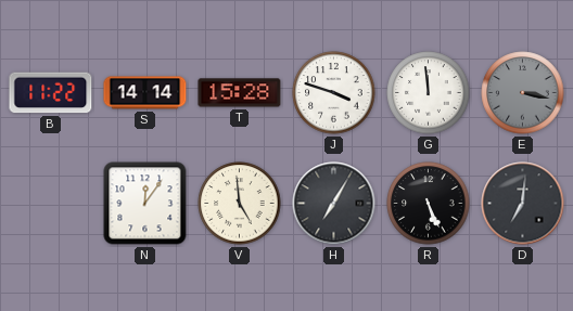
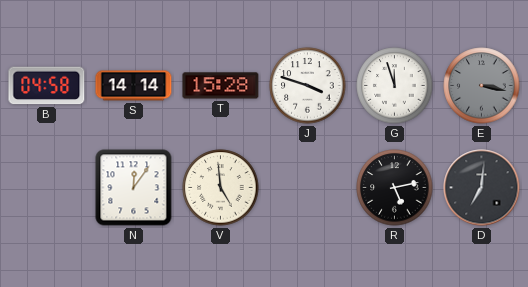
B: 11:22 -> 04:58
G: 11:59 -> 11:57
H: 7:05 -> none
R: 5:26 -> 5:13
